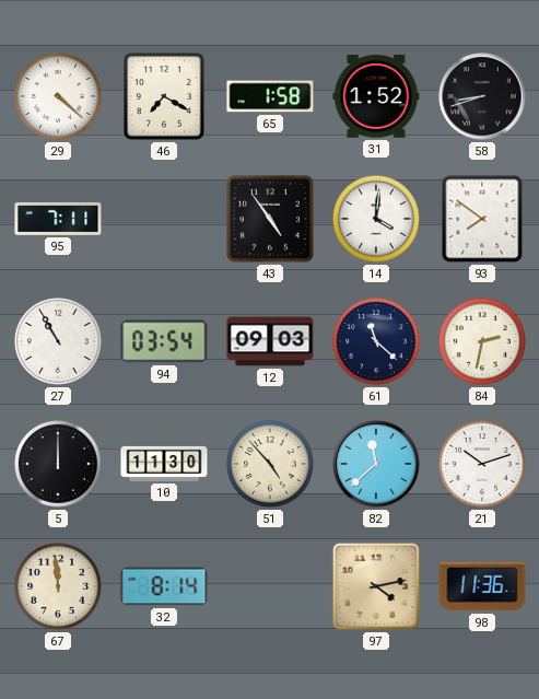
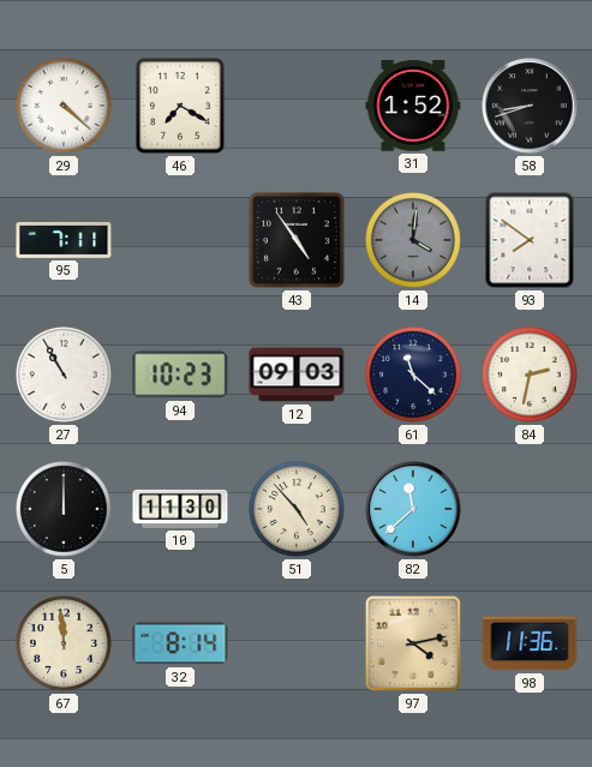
65: 1:58 -> none
14 dial: white -> grey
94: 03:54 -> 10:23
21: 10:12 -> none
